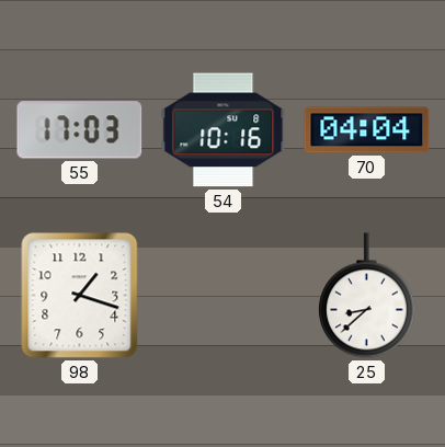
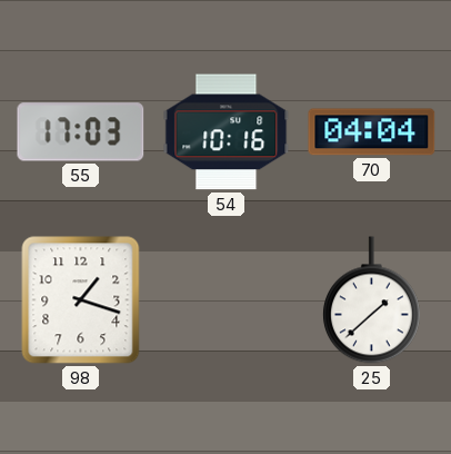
25: 8:38 -> 1:38
